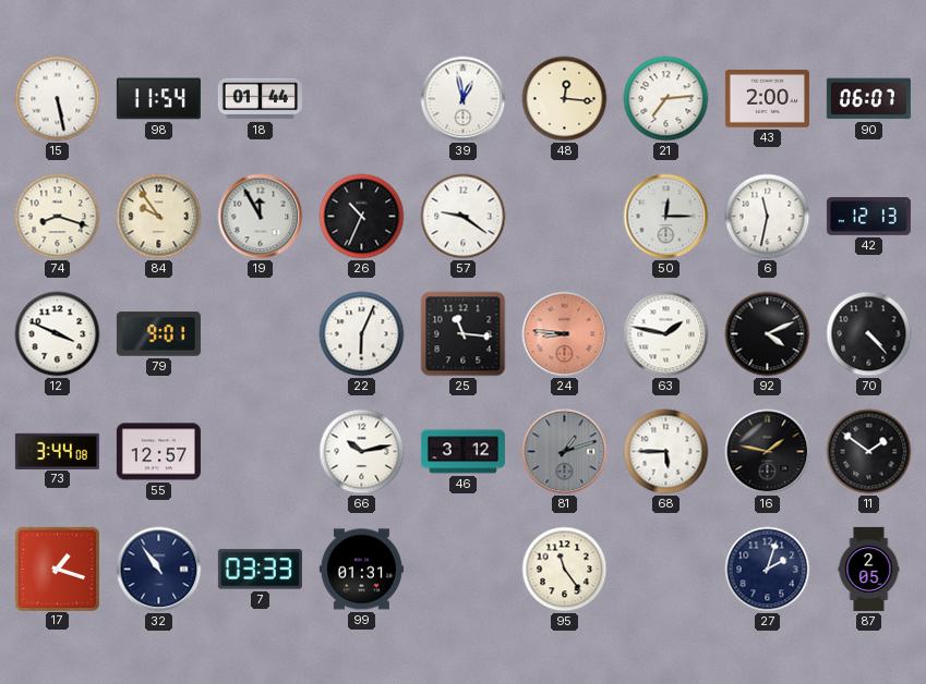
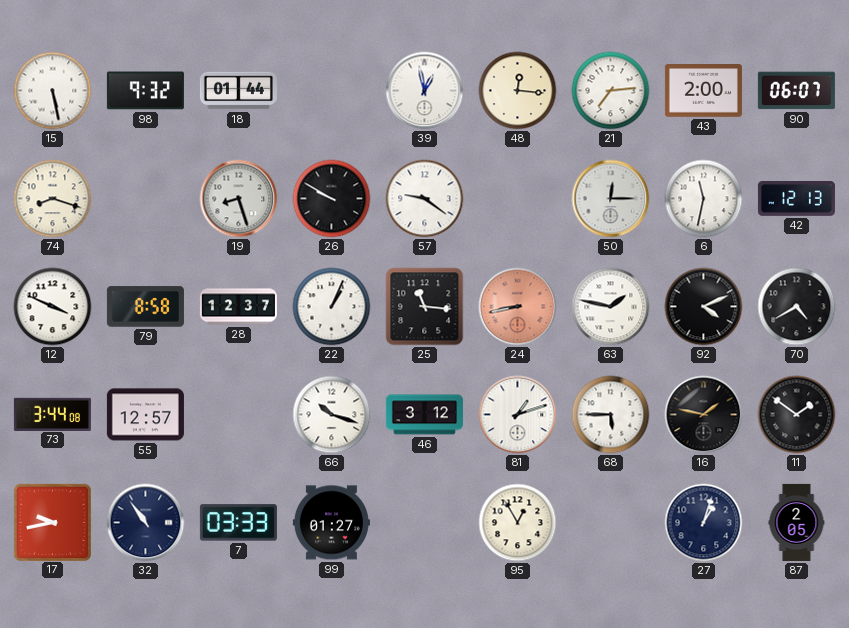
98: 11:54 -> 9:32
84: 9:54 -> none
19: 11:55 -> 8:27
26: 10:34 -> 9:50
79: 9:01 -> 8:58
28: none -> 12:37
22: 6:04 -> 1:04
24: 8:46 -> 8:43
70: 4:23 -> 4:40
66: 10:13 -> 10:18
81 dial: grey -> white
17: 1:18 -> 9:43
99: 01:31 -> 01:27
95: 11:24 -> 12:55
27: 2:03 -> 1:03
